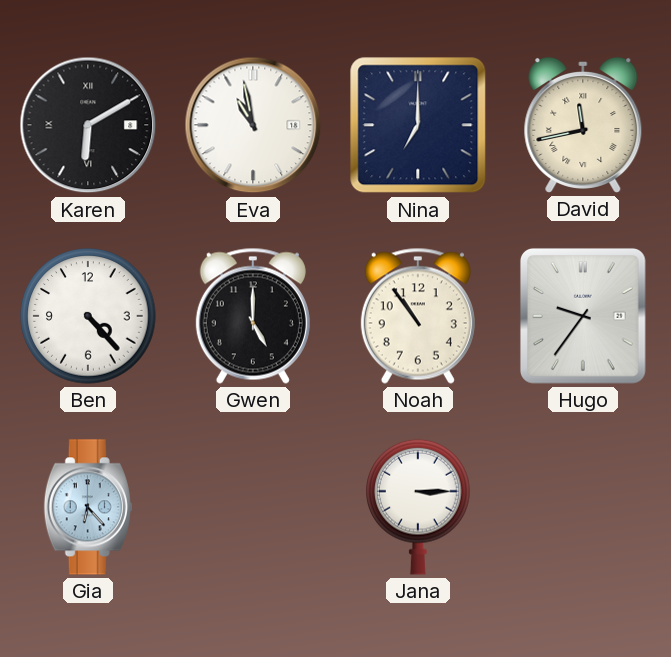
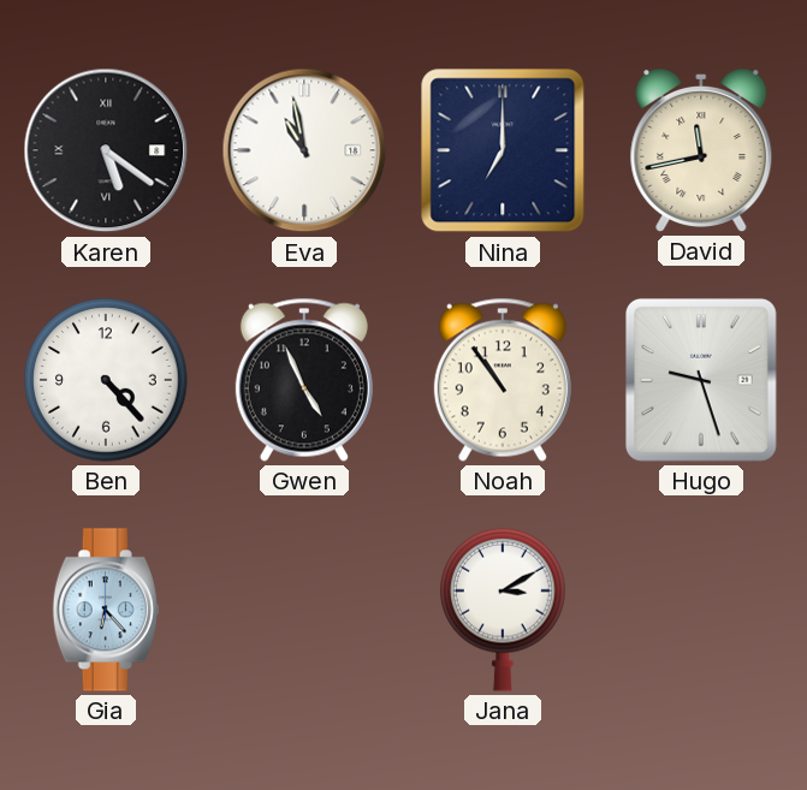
Karen: 6:10 -> 5:21
Gwen: 5:00 -> 4:56
Hugo: 9:36 -> 9:27
Jana: 3:15 -> 3:10
